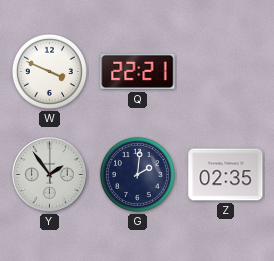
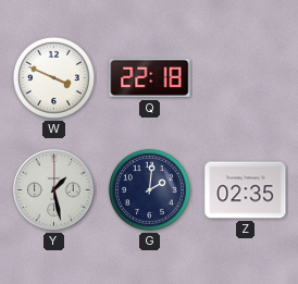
Q: 22:21 -> 22:18
Y: 1:54 -> 1:28
